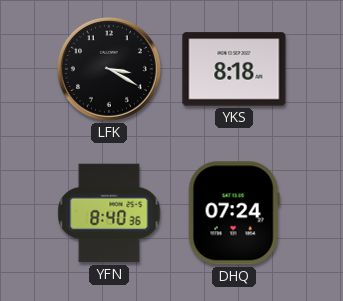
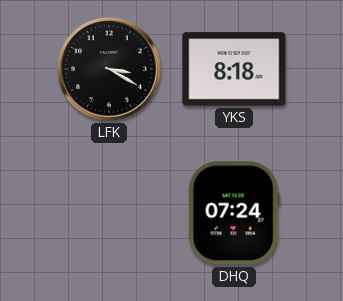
YFN: 8:40 -> none
